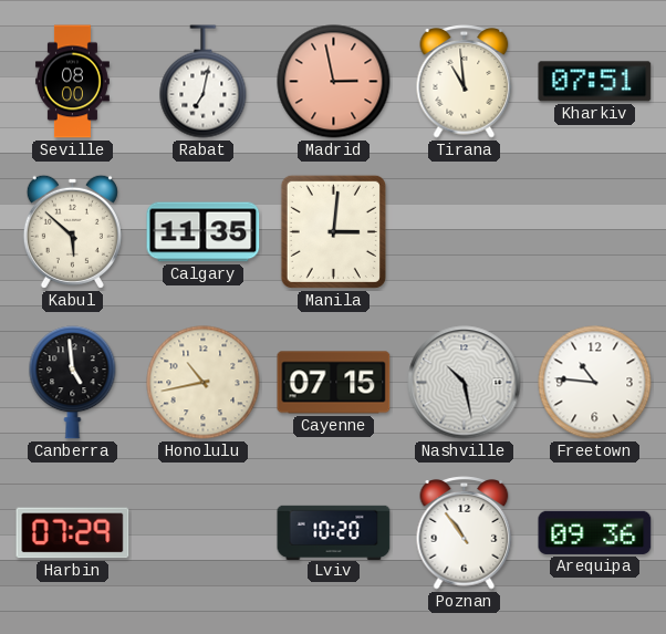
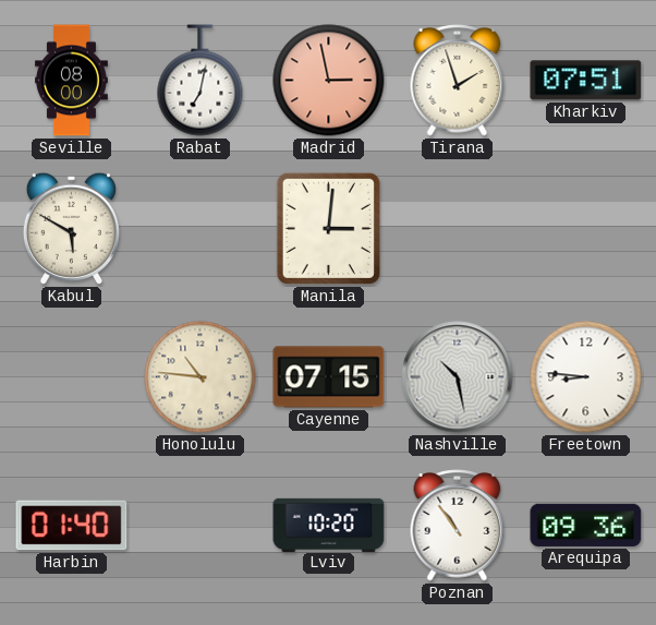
Tirana: 10:59 -> 1:57
Kabul: 5:52 -> 5:50
Calgary: 11:35 -> none
Canberra: 4:59 -> none
Honolulu: 10:43 -> 10:46
Freetown: 10:46 -> 8:46
Harbin: 07:29 -> 01:40
